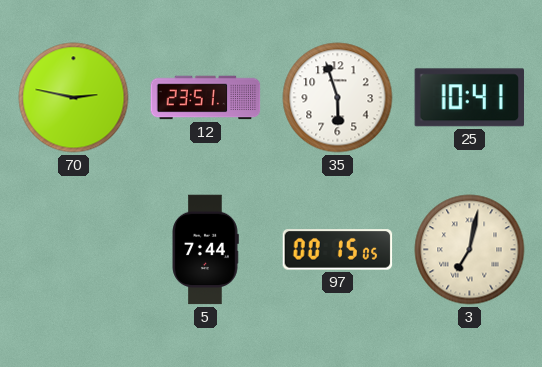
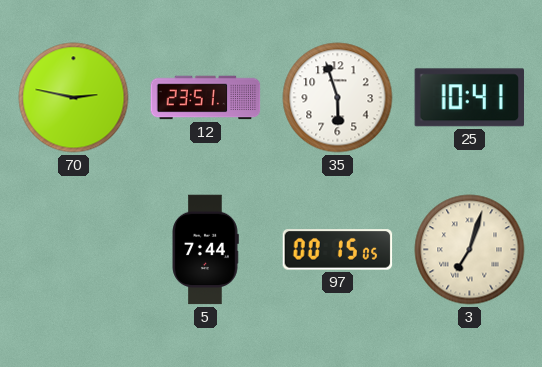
3: 7:02 -> 7:03
